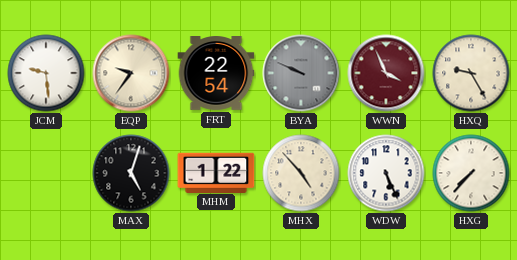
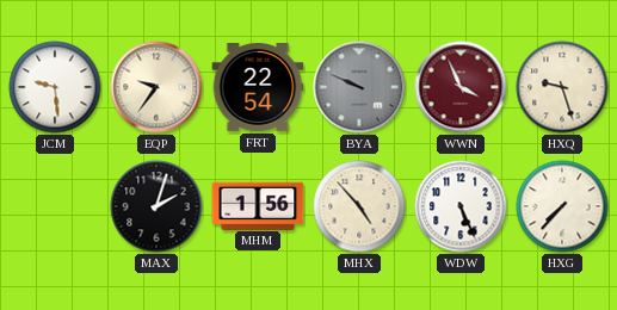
HXQ: 9:25 -> 9:27
MAX: 5:03 -> 2:03
MHM: 1:22 -> 1:56
